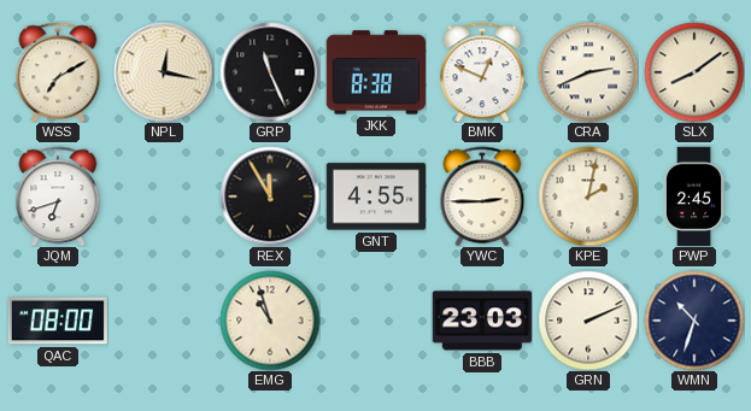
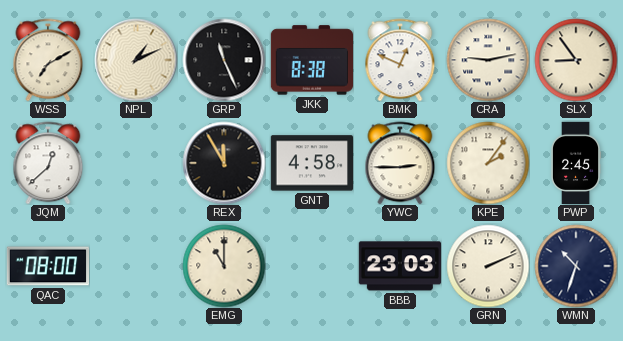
NPL: 12:17 -> 1:11
CRA: 2:41 -> 9:13
SLX: 8:09 -> 8:54
JQM: 6:42 -> 12:38
GNT: 4:55 -> 4:58
KPE: 2:02 -> 2:06
EMG: 10:57 -> 11:00
